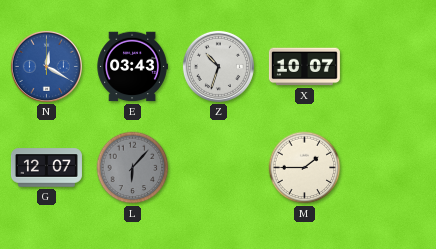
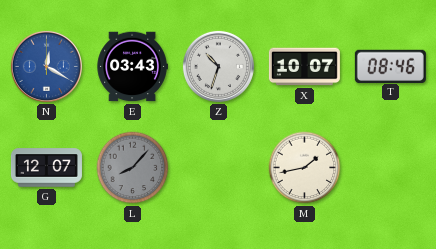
T: none -> 08:46
L: 6:07 -> 8:07
M: 1:45 -> 1:43
